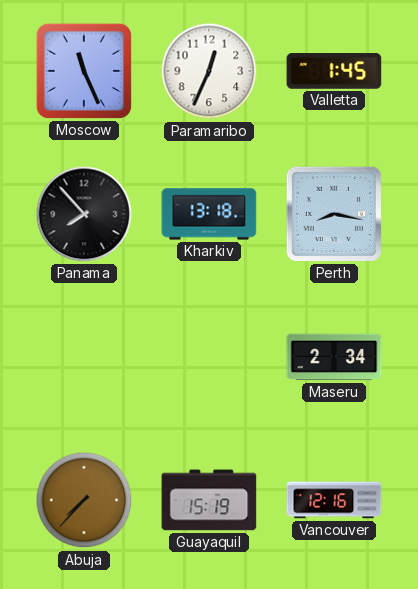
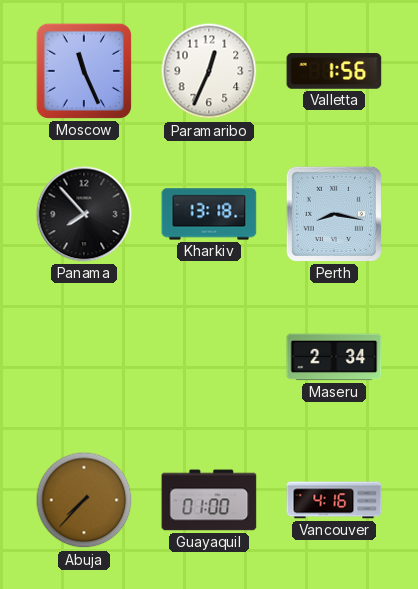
Valletta: 1:45 -> 1:56
Guayaquil: 15:19 -> 01:00
Vancouver: 12:16 -> 4:16
